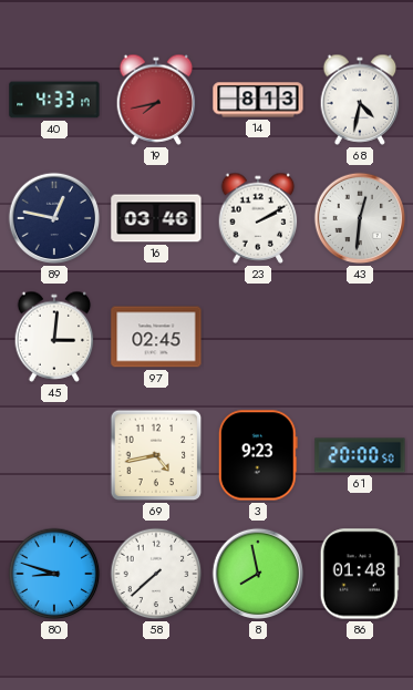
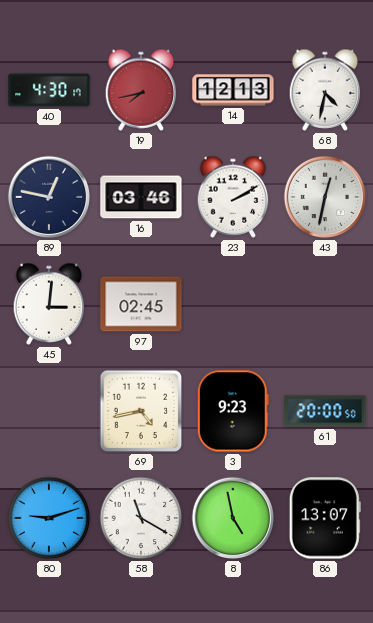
40: 4:33 -> 4:30
14: 8:13 -> 12:13
43: 12:31 -> 12:32
80: 8:48 -> 9:12
58: 7:38 -> 11:20
8: 7:58 -> 4:58
86: 01:48 -> 13:07
